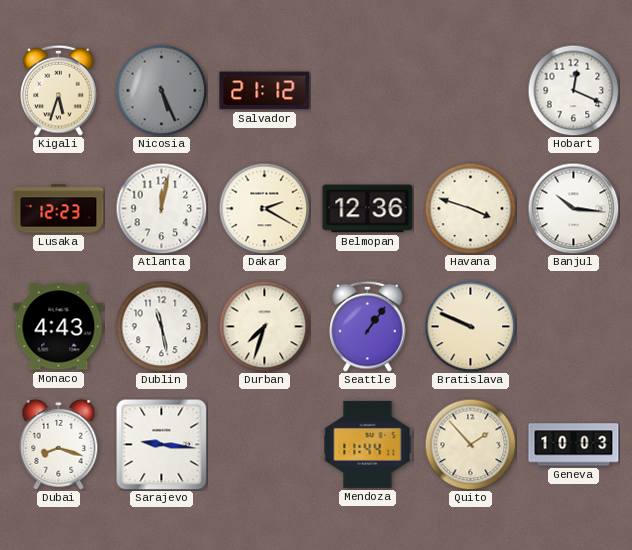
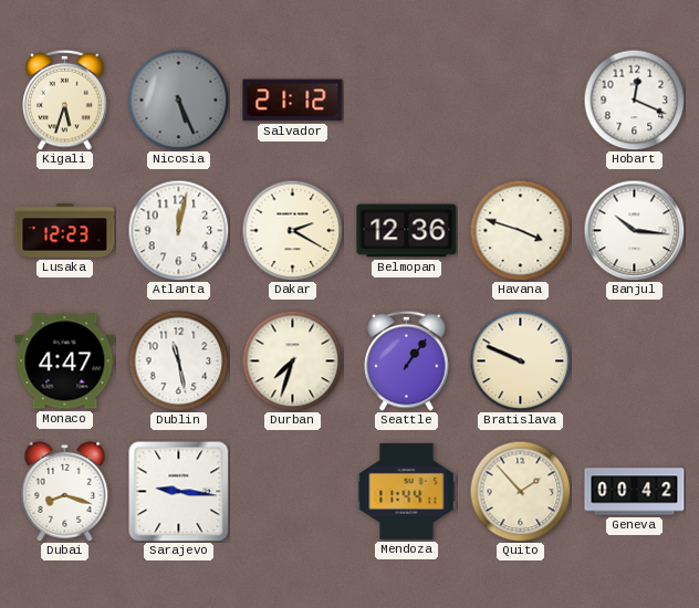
Monaco: 4:43 -> 4:47
Geneva: 10:03 -> 00:42
